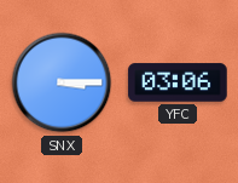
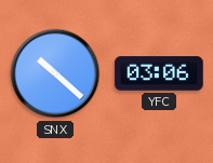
SNX: 3:15 -> 10:22
